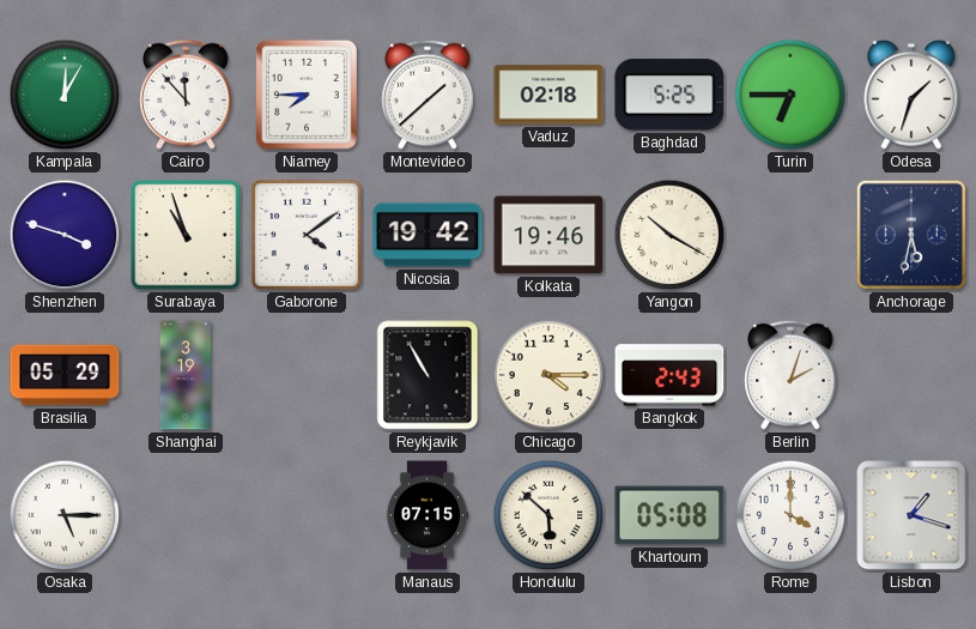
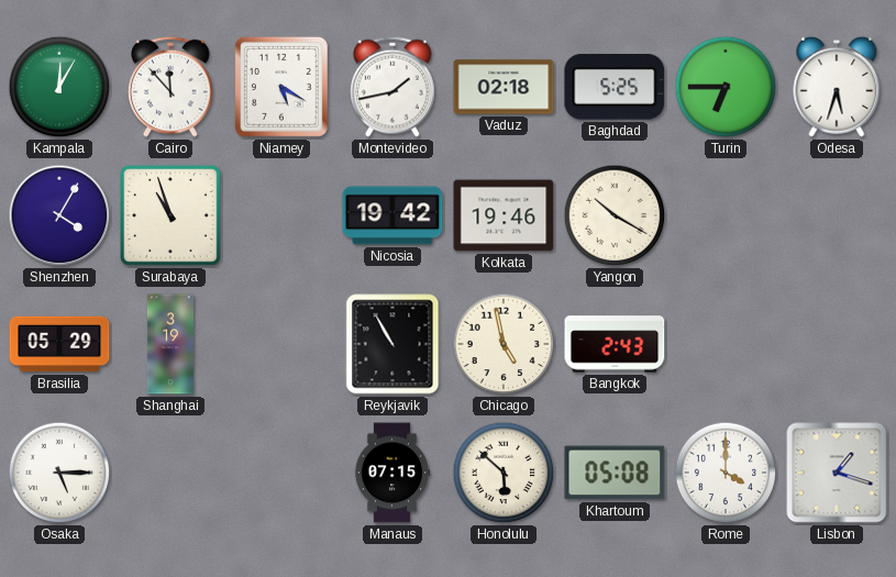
Niamey: 7:45 -> 5:20
Montevideo: 1:38 -> 1:43
Odesa: 1:33 -> 5:33
Shenzhen: 3:48 -> 4:05
Gaborone: 4:09 -> none
Anchorage: 5:32 -> none
Chicago: 4:15 -> 4:58
Berlin: 2:03 -> none
